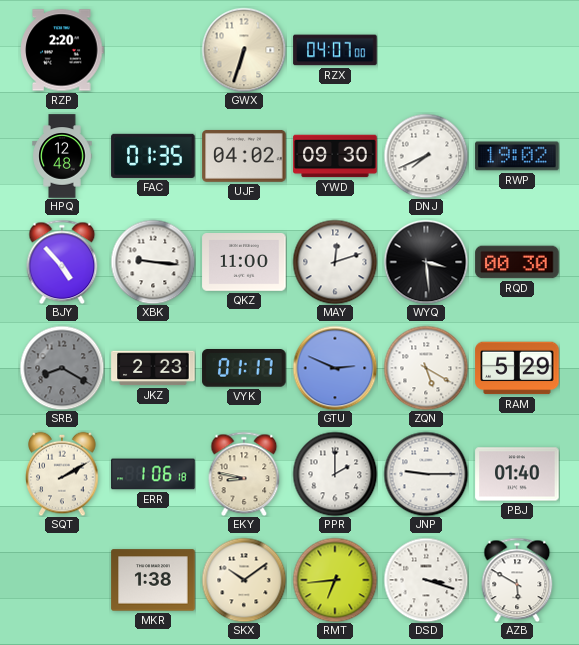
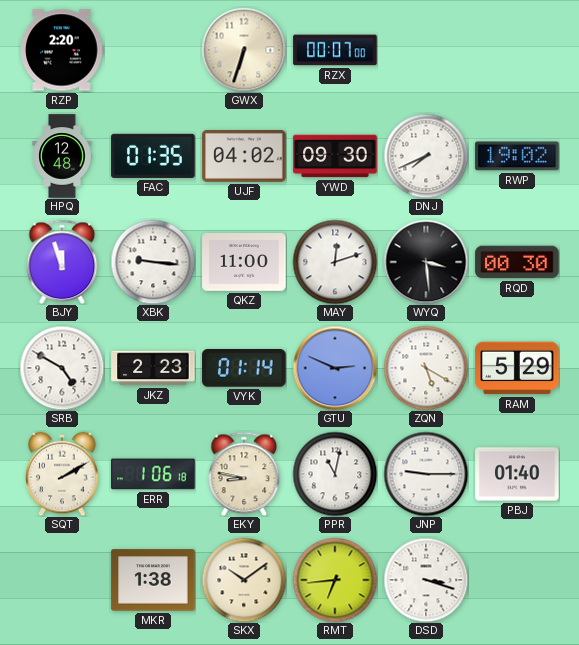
RZX: 04:07 -> 00:07
BJY: 4:53 -> 11:57
SRB: 8:20 -> 4:50
SRB dial: grey -> white
VYK: 01:17 -> 01:14
PPR: 2:00 -> 11:02
AZB: 5:50 -> none
